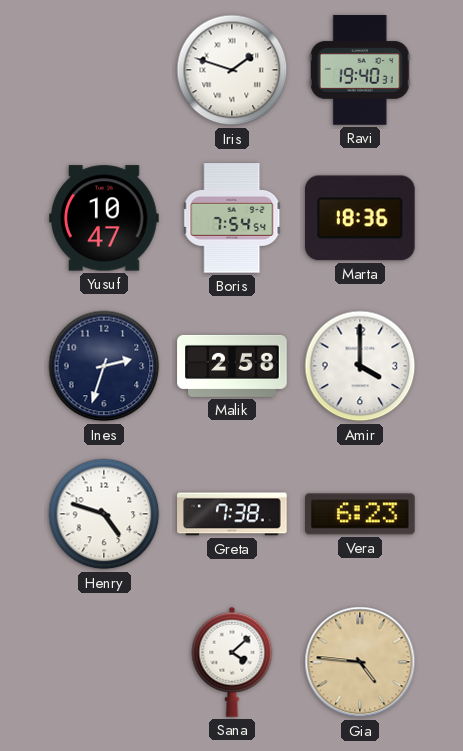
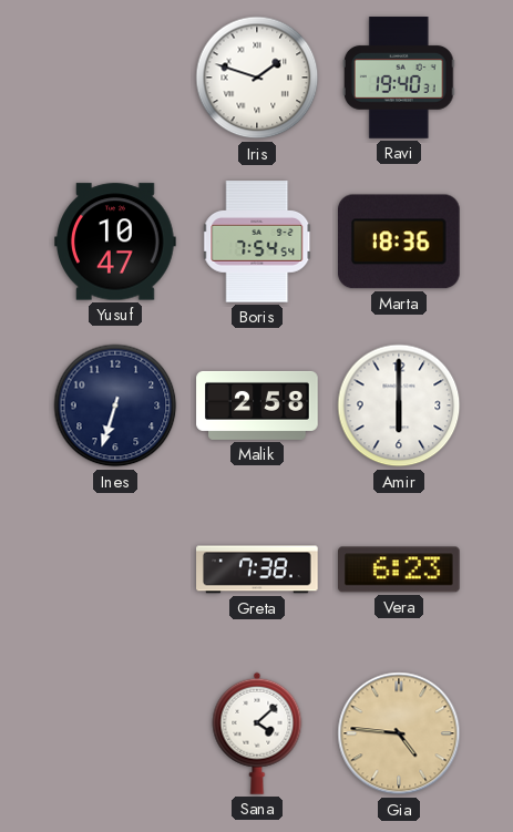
Ines: 2:33 -> 6:33
Amir: 4:00 -> 6:00
Henry: 4:48 -> none
